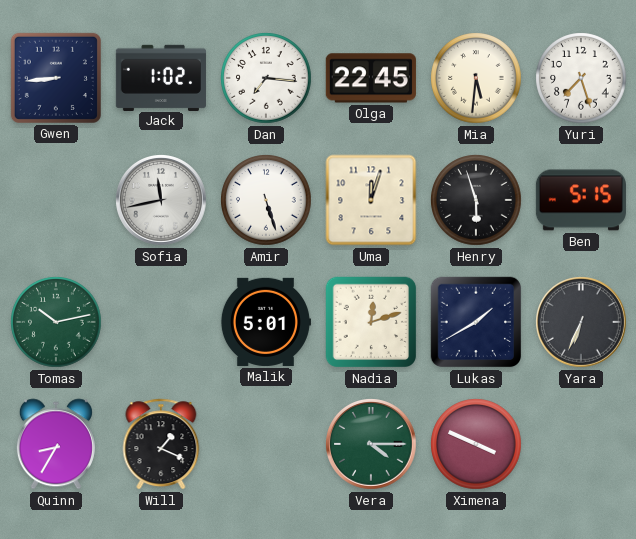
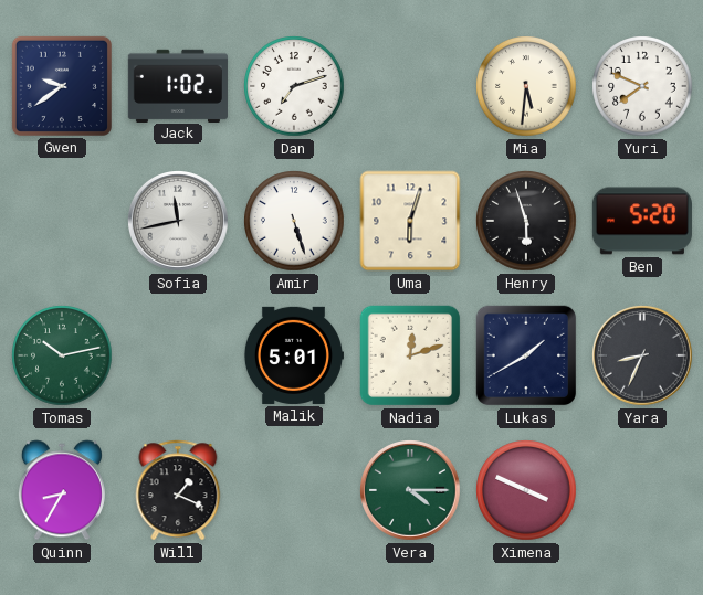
Gwen: 8:44 -> 9:39
Dan: 7:16 -> 7:12
Olga: 22:45 -> none
Yuri: 7:27 -> 7:49
Uma: 12:03 -> 6:03
Ben: 5:15 -> 5:20
Yara: 6:34 -> 8:34
